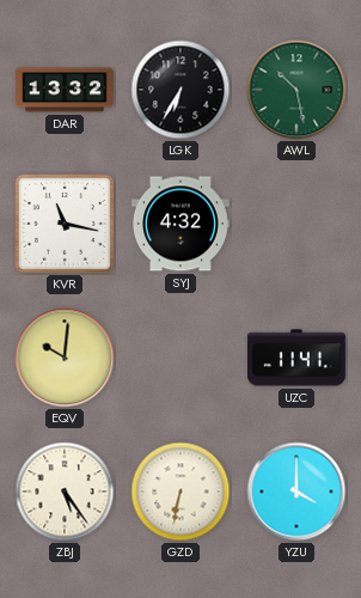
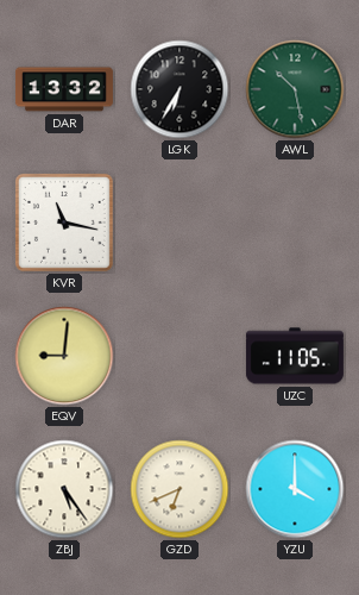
SYJ: 4:32 -> none
EQV: 10:01 -> 9:01
UZC: 11:41 -> 11:05
GZD: 6:32 -> 6:41
